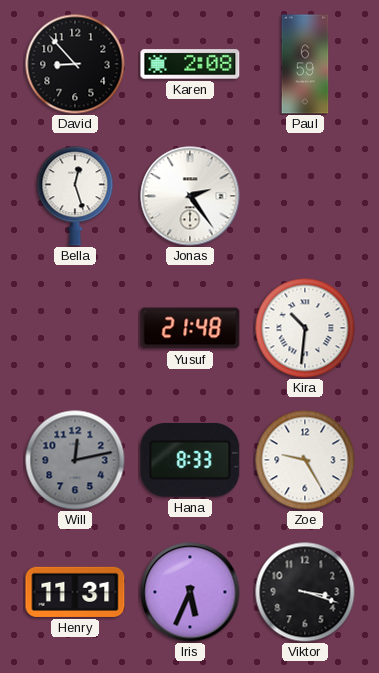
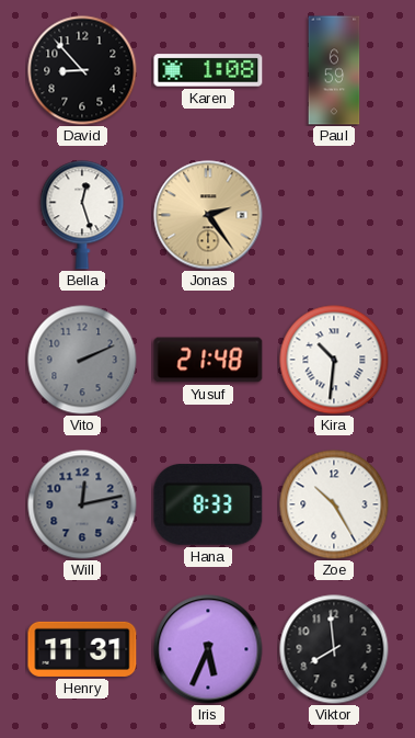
Karen: 2:08 -> 1:08
Jonas dial: white -> champagne
Vito: none -> 2:11
Zoe: 9:25 -> 10:25
Viktor: 3:18 -> 7:59
